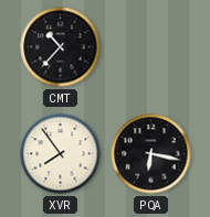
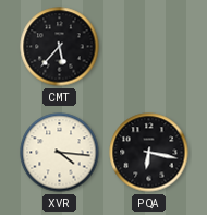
CMT: 10:37 -> 5:37
XVR: 7:54 -> 4:16
